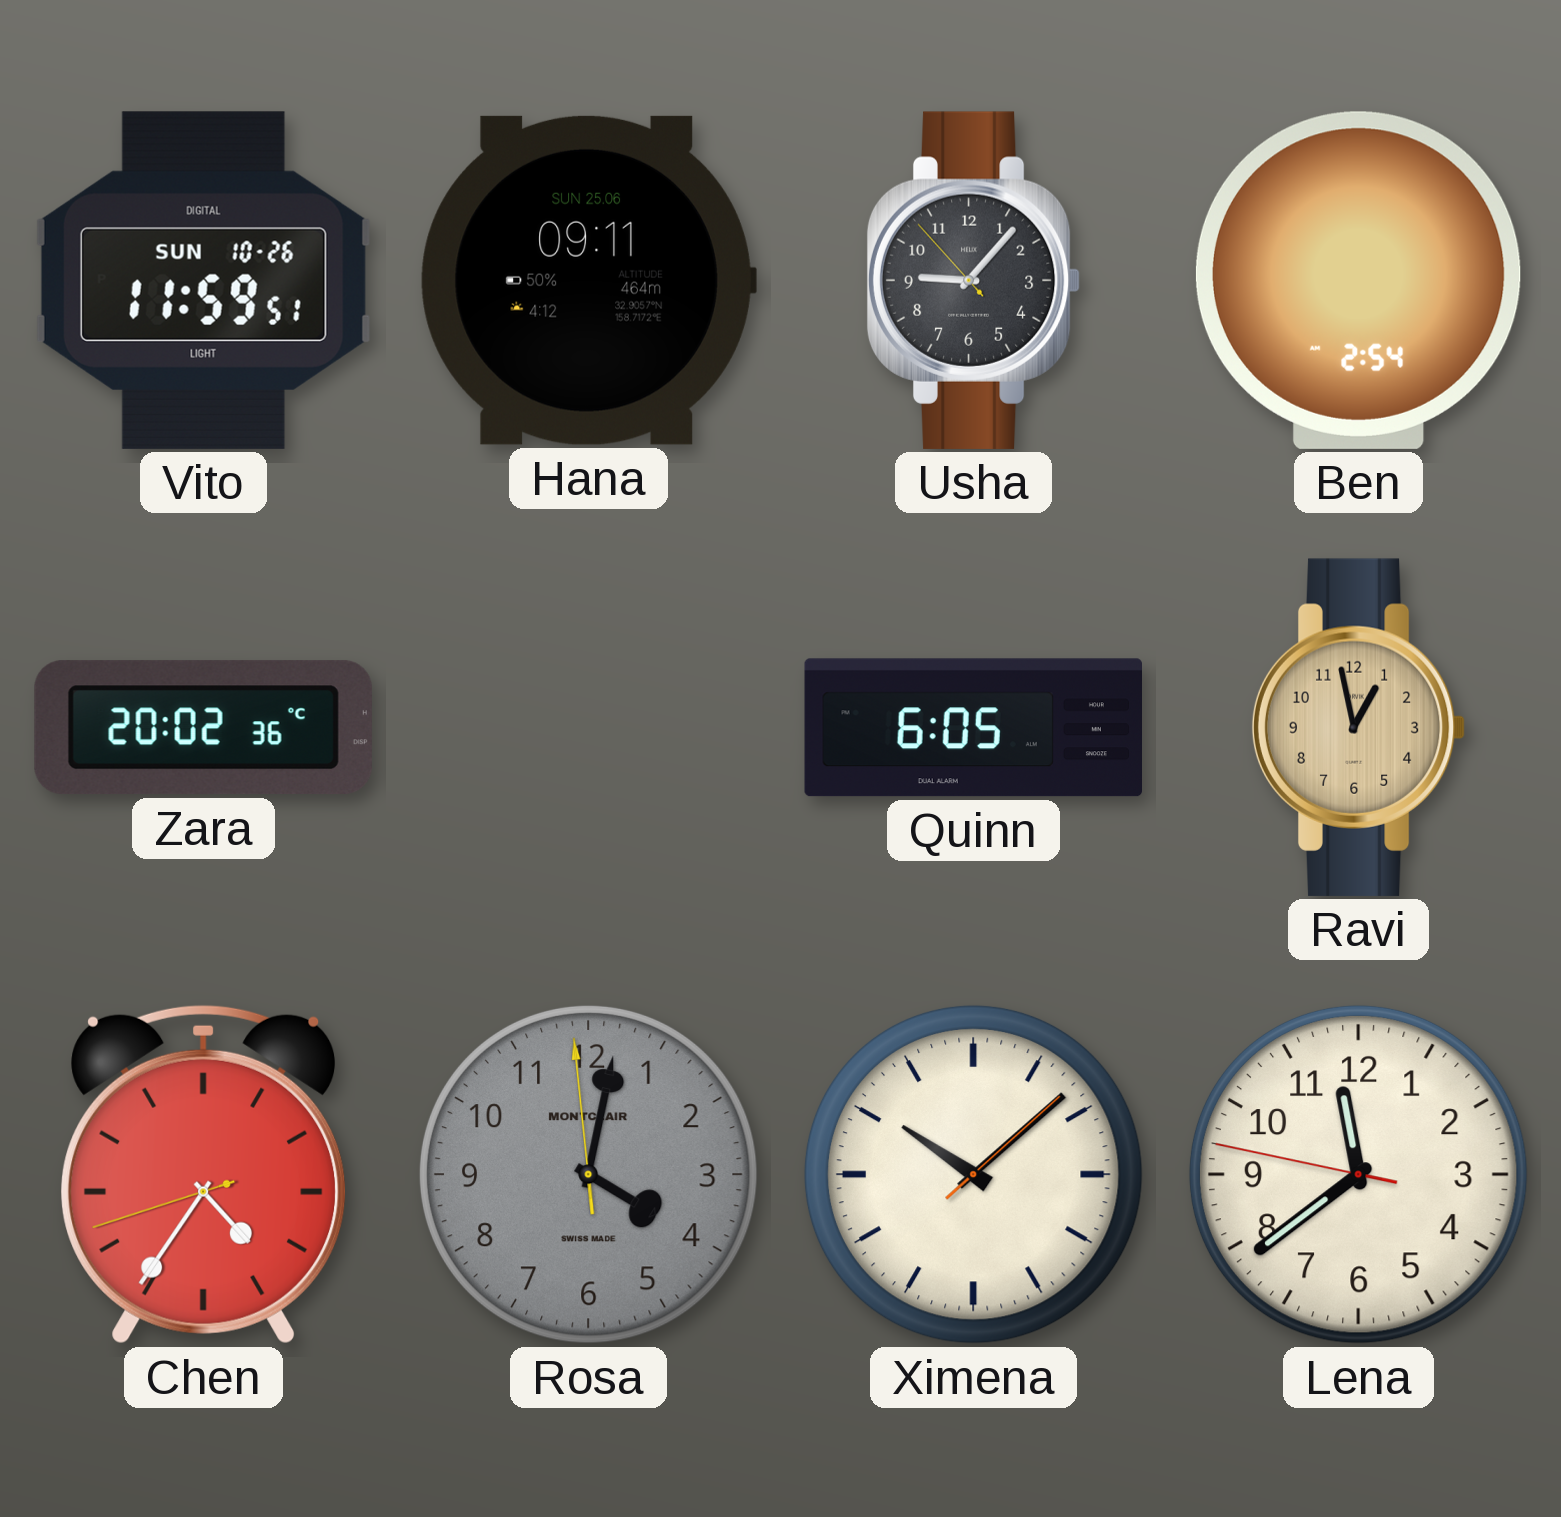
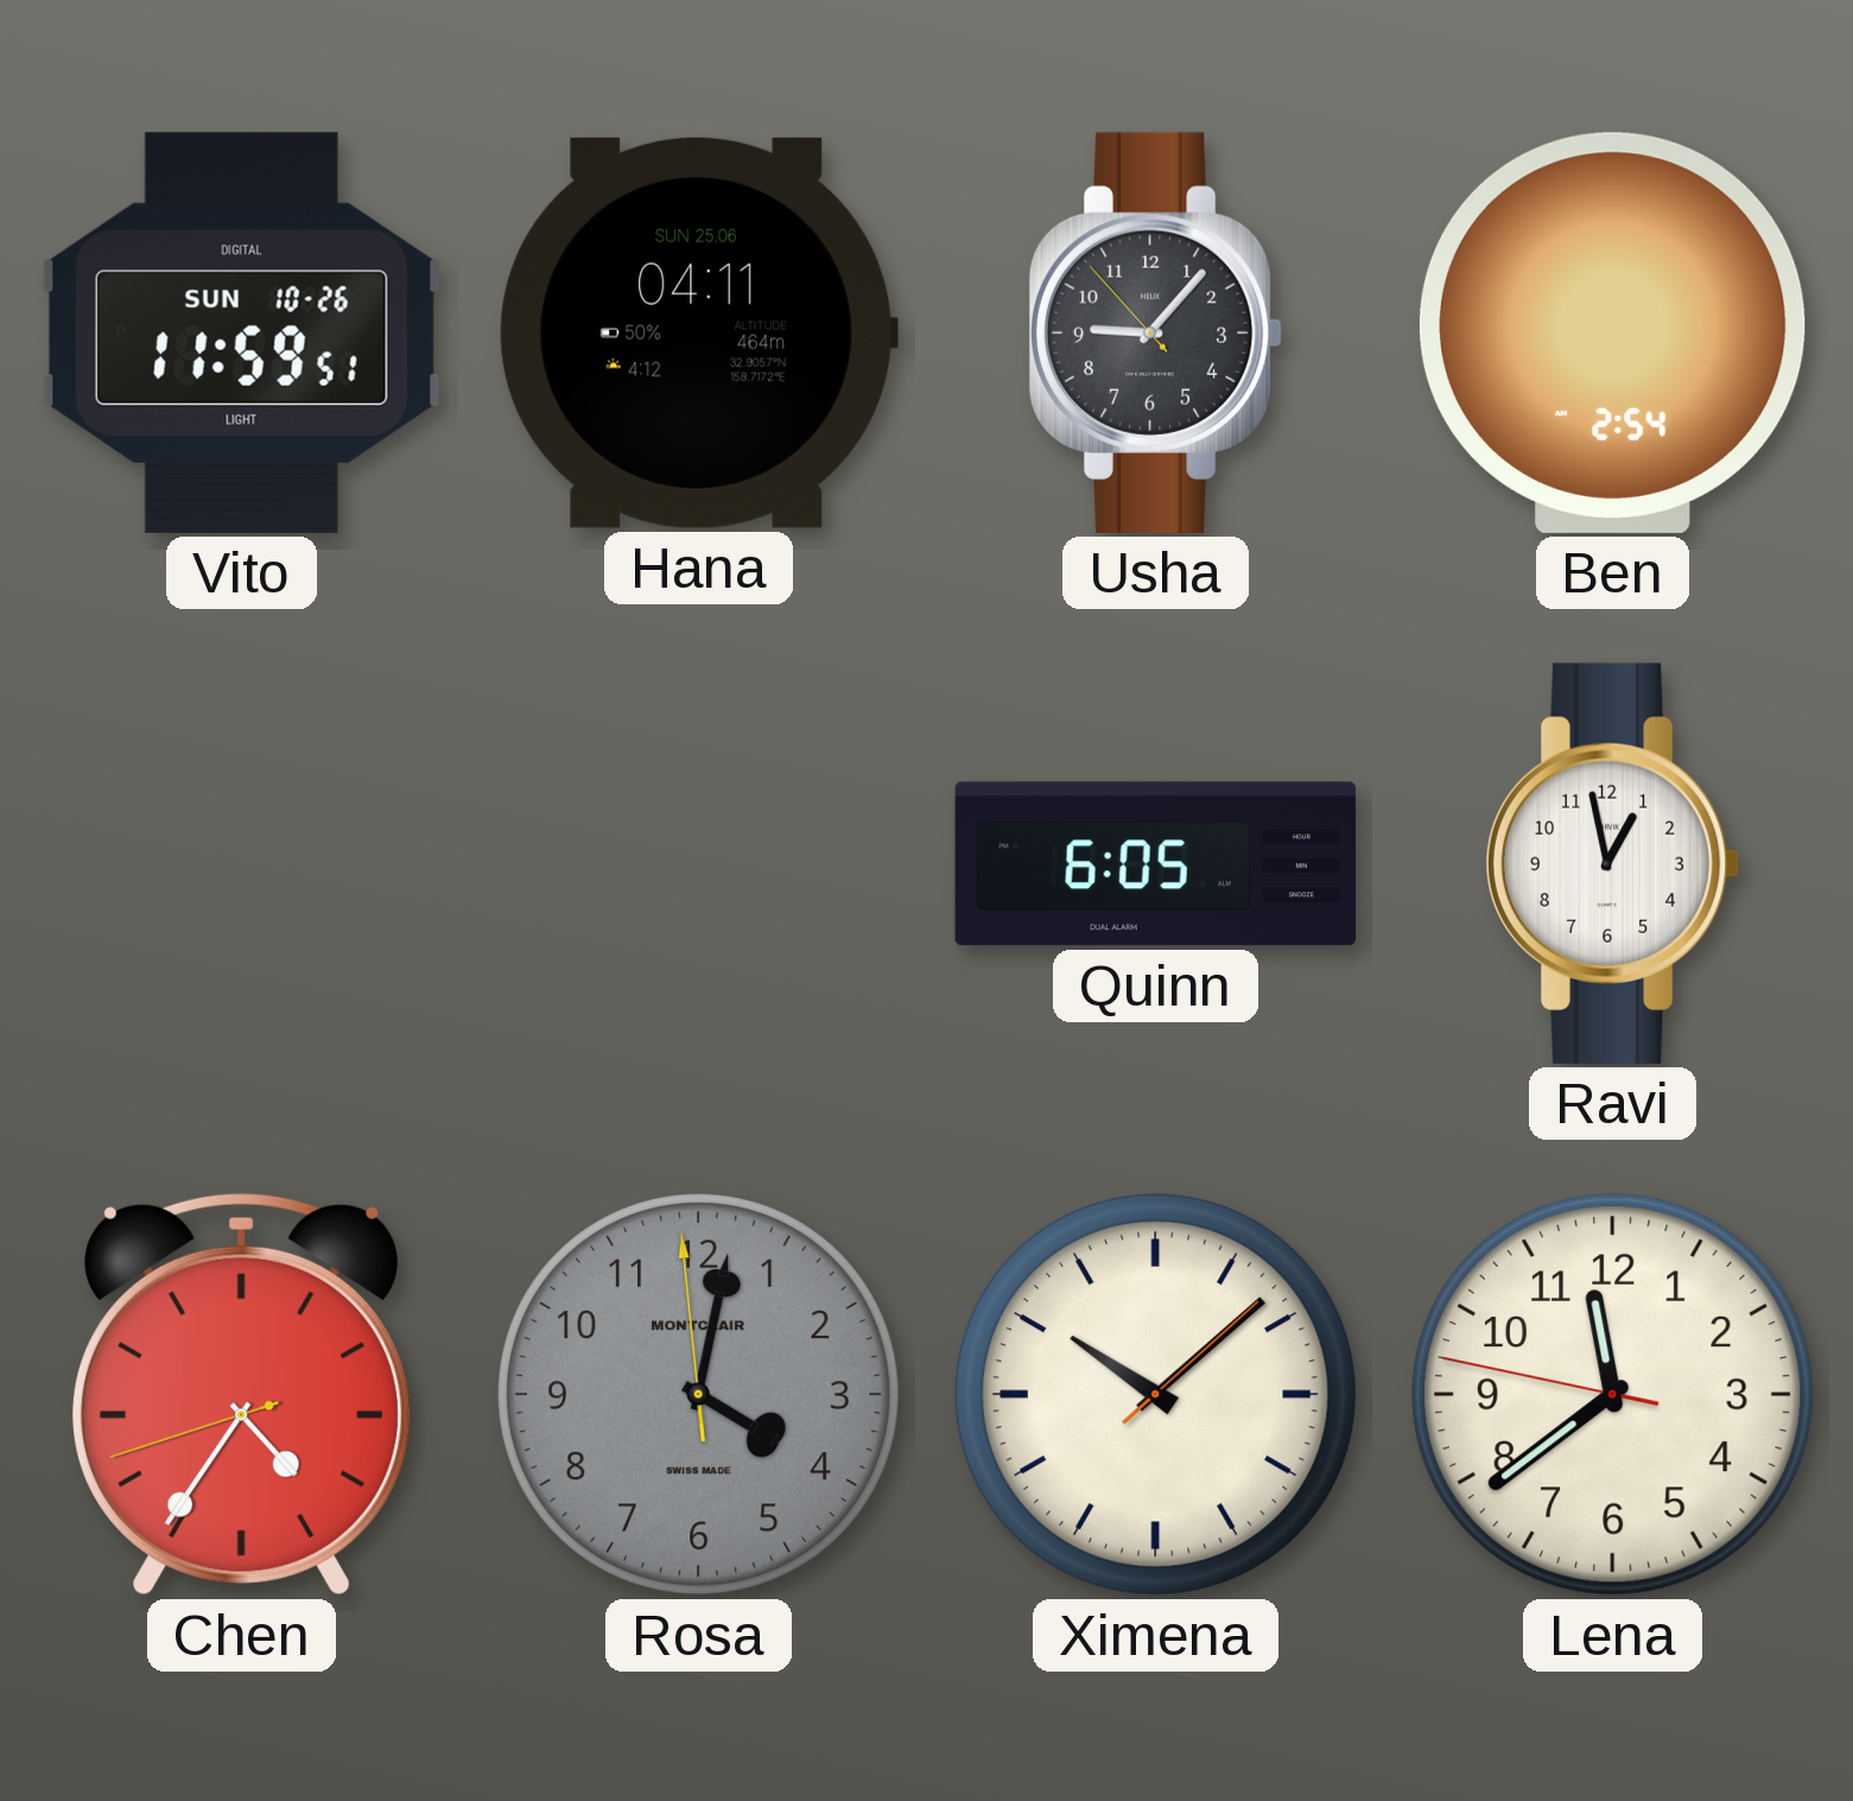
Hana: 09:11 -> 04:11
Zara: 20:02 -> none
Ravi dial: champagne -> white
